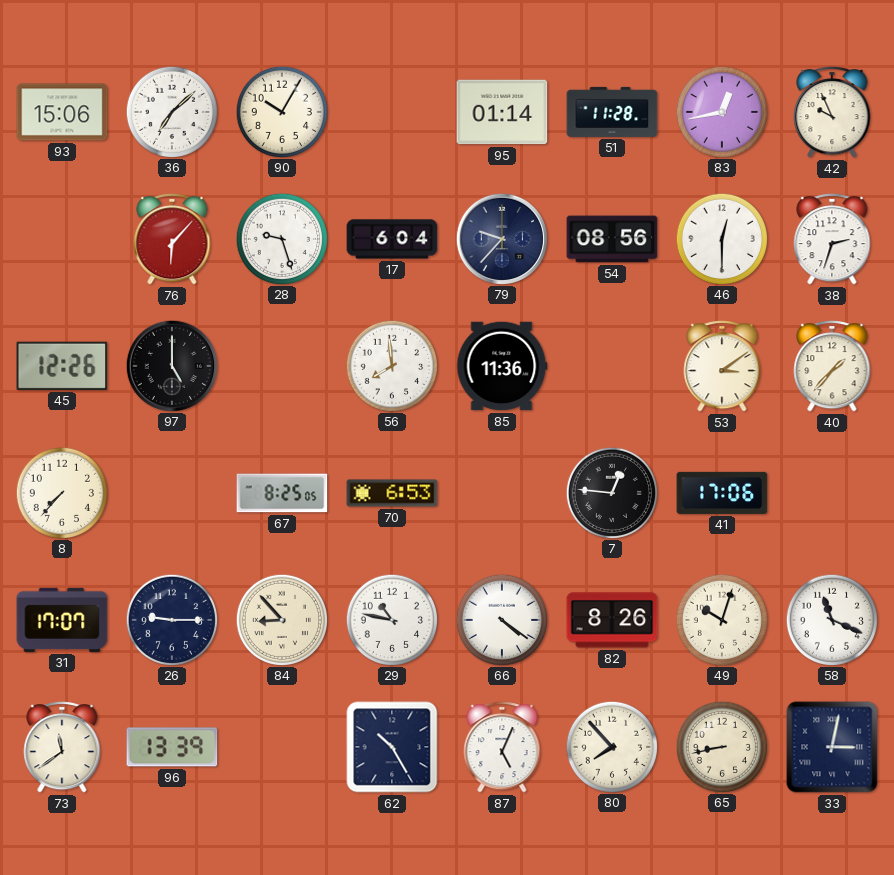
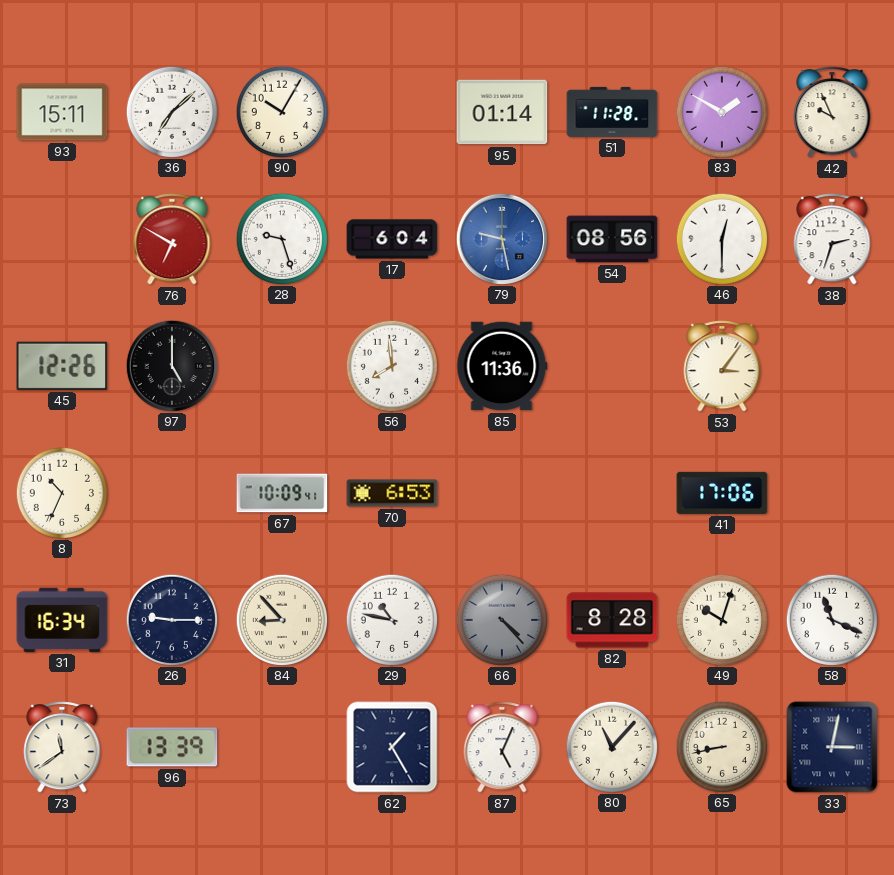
93: 15:06 -> 15:11
83: 12:43 -> 1:50
76: 6:07 -> 6:50
79: 9:37 -> 9:28
79 dial: navy -> blue
53: 3:09 -> 3:06
40: 1:37 -> none
8: 7:37 -> 10:34
67: 8:25 -> 10:09
7: 12:46 -> none
31: 17:07 -> 16:34
66: 4:21 -> 4:23
66 dial: white -> grey
82: 8:26 -> 8:28
62: 10:25 -> 1:25
80: 7:53 -> 11:07
